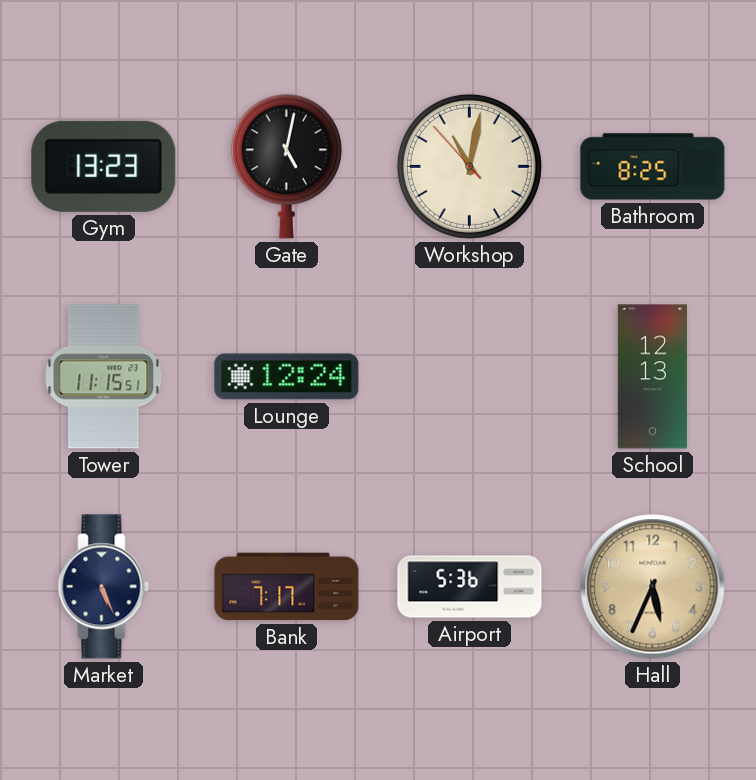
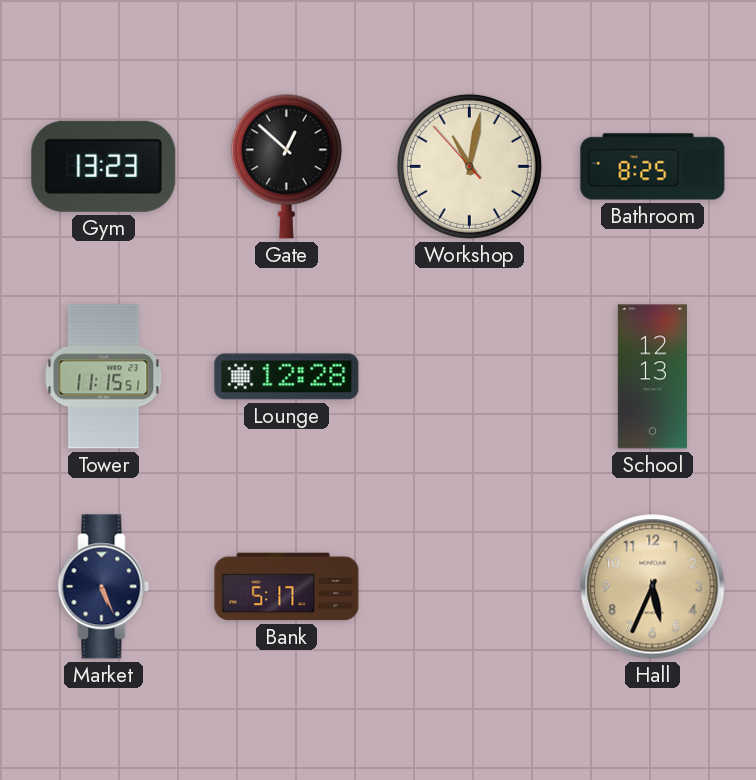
Gate: 5:02 -> 12:52
Lounge: 12:24 -> 12:28
Bank: 7:17 -> 5:17
Airport: 5:36 -> none
